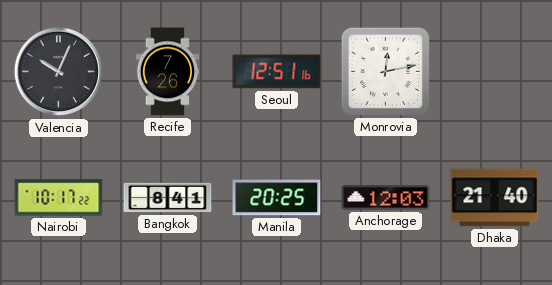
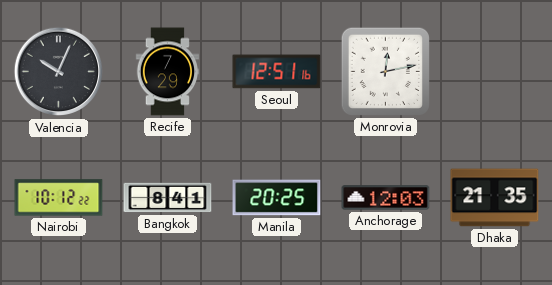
Recife: 7:26 -> 7:29
Nairobi: 10:17 -> 10:12
Dhaka: 21:40 -> 21:35
